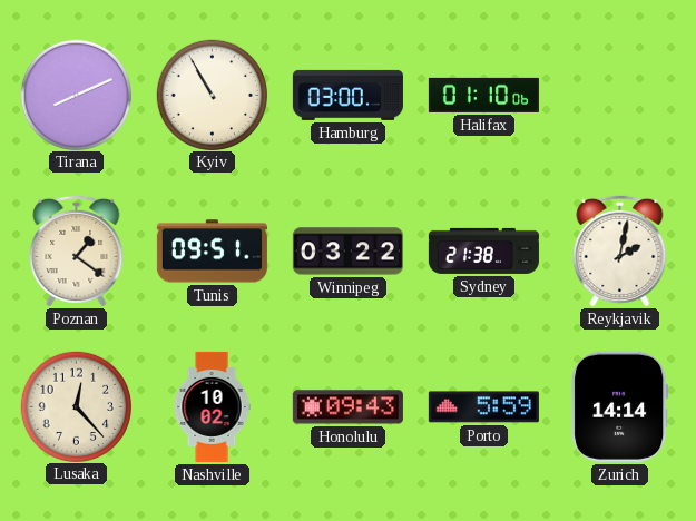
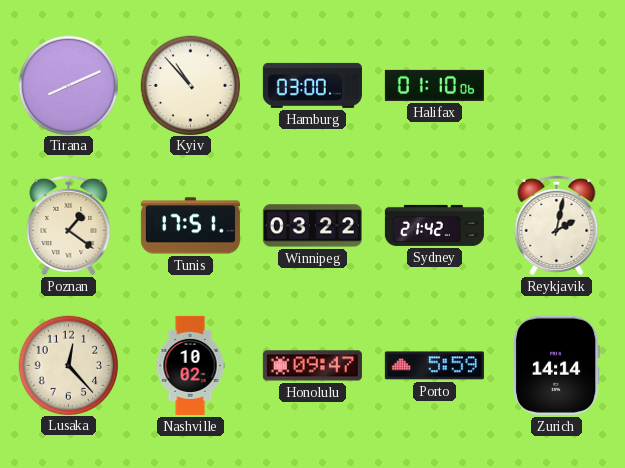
Kyiv: 10:55 -> 10:53
Tunis: 09:51 -> 17:51
Sydney: 21:38 -> 21:42
Honolulu: 09:43 -> 09:47
